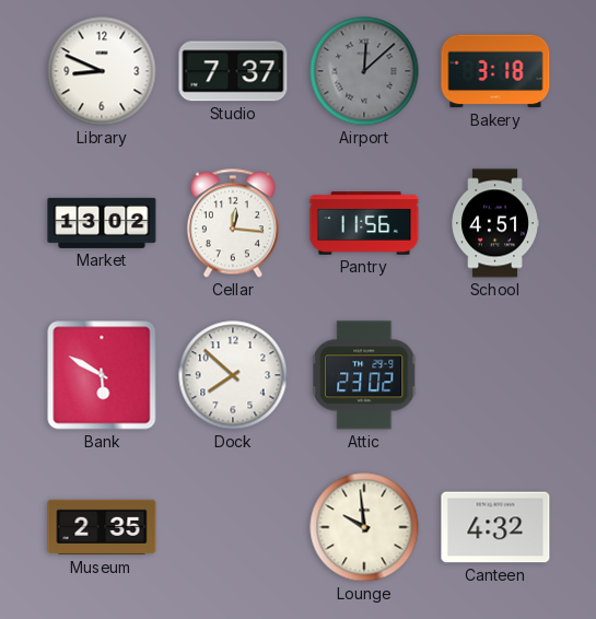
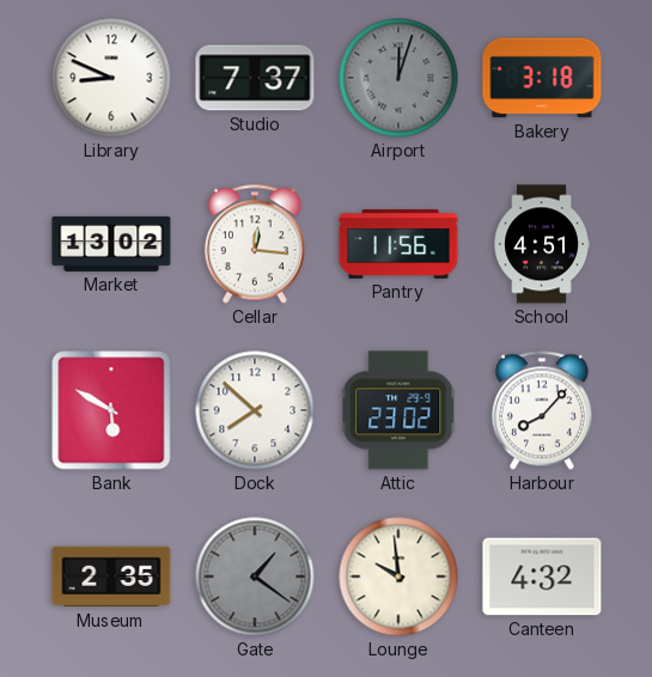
Airport: 12:08 -> 12:03
Harbour: none -> 8:07
Gate: none -> 1:21
